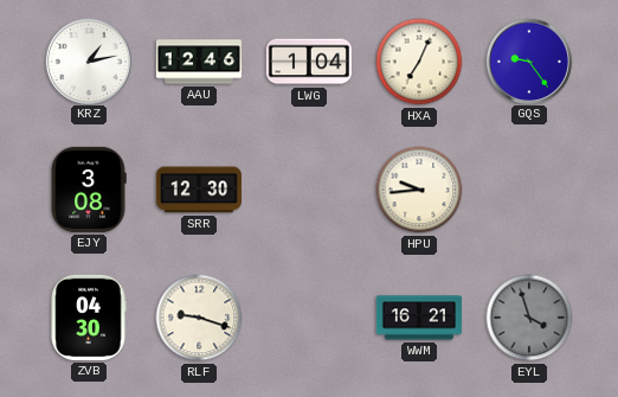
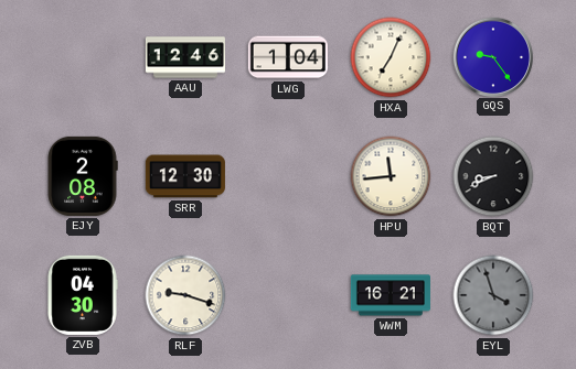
KRZ: 1:13 -> none
EJY: 3:08 -> 2:08
HPU: 9:44 -> 11:44
BQT: none -> 8:41
